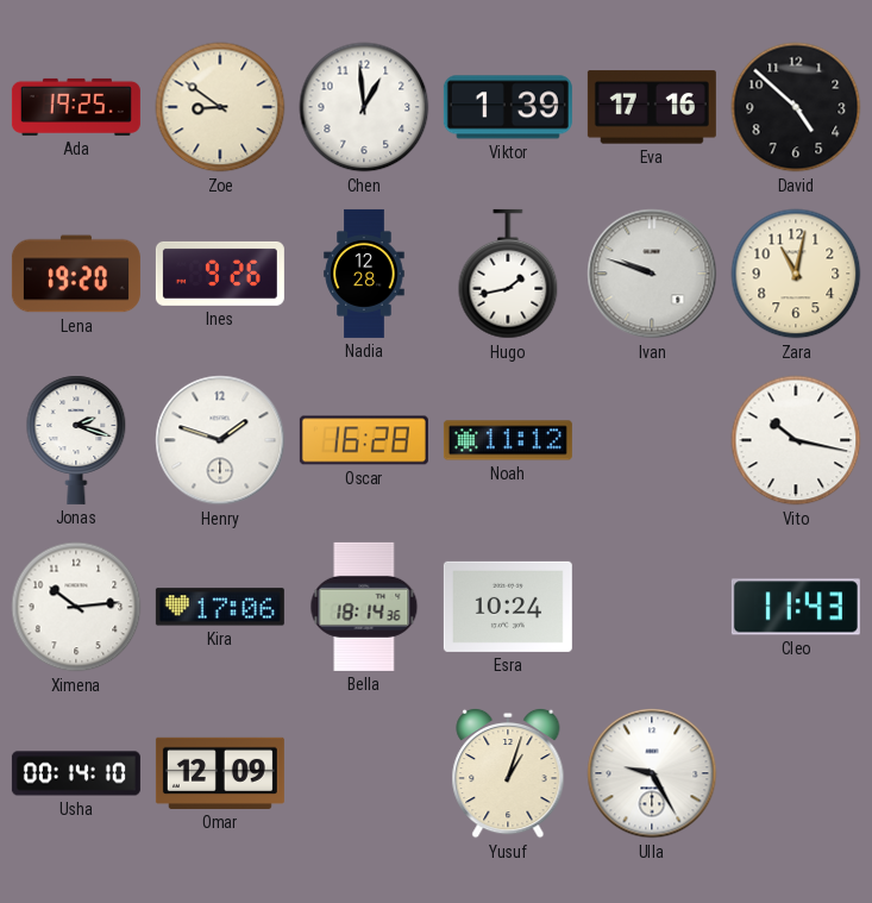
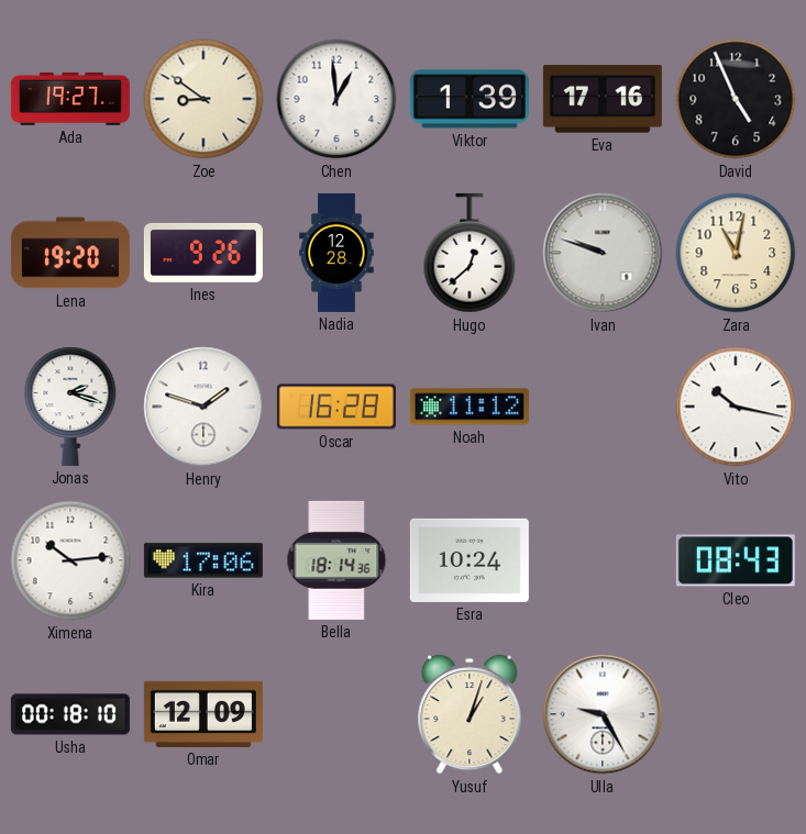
Ada: 19:25 -> 19:27
David: 4:52 -> 4:56
Hugo: 1:43 -> 12:38
Cleo: 11:43 -> 08:43
Usha: 00:14 -> 00:18
